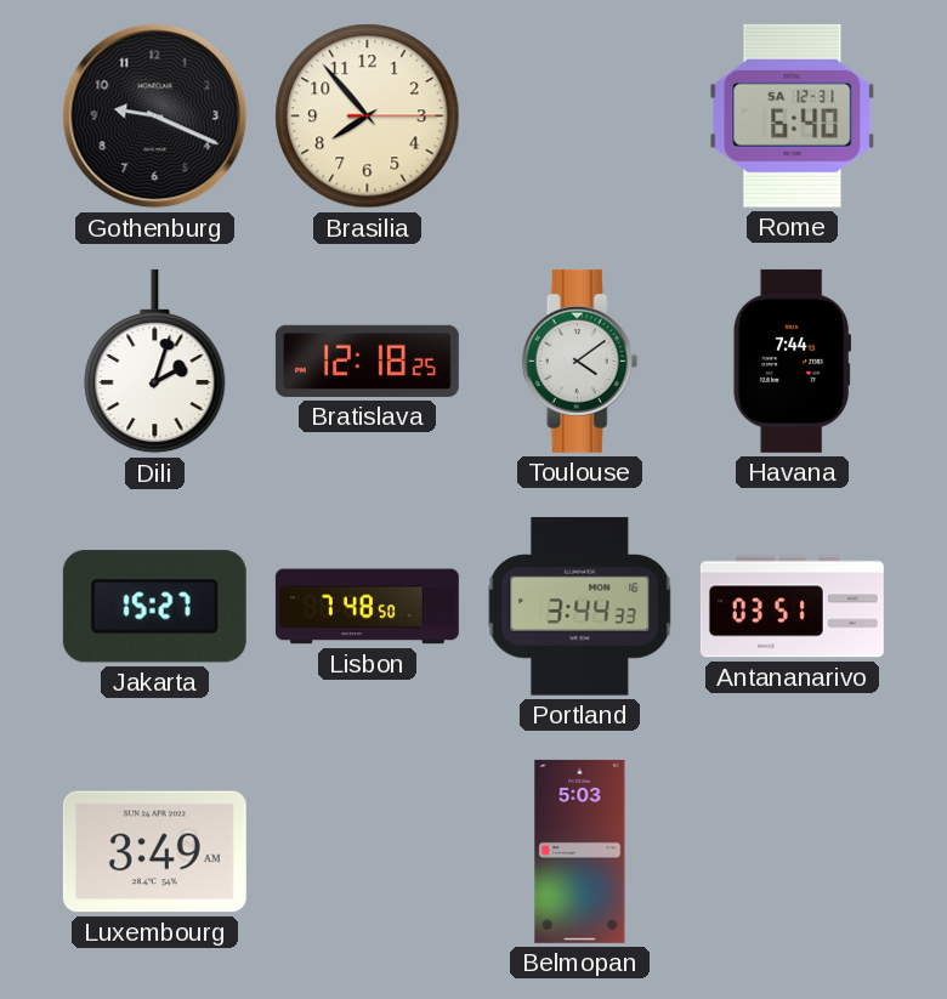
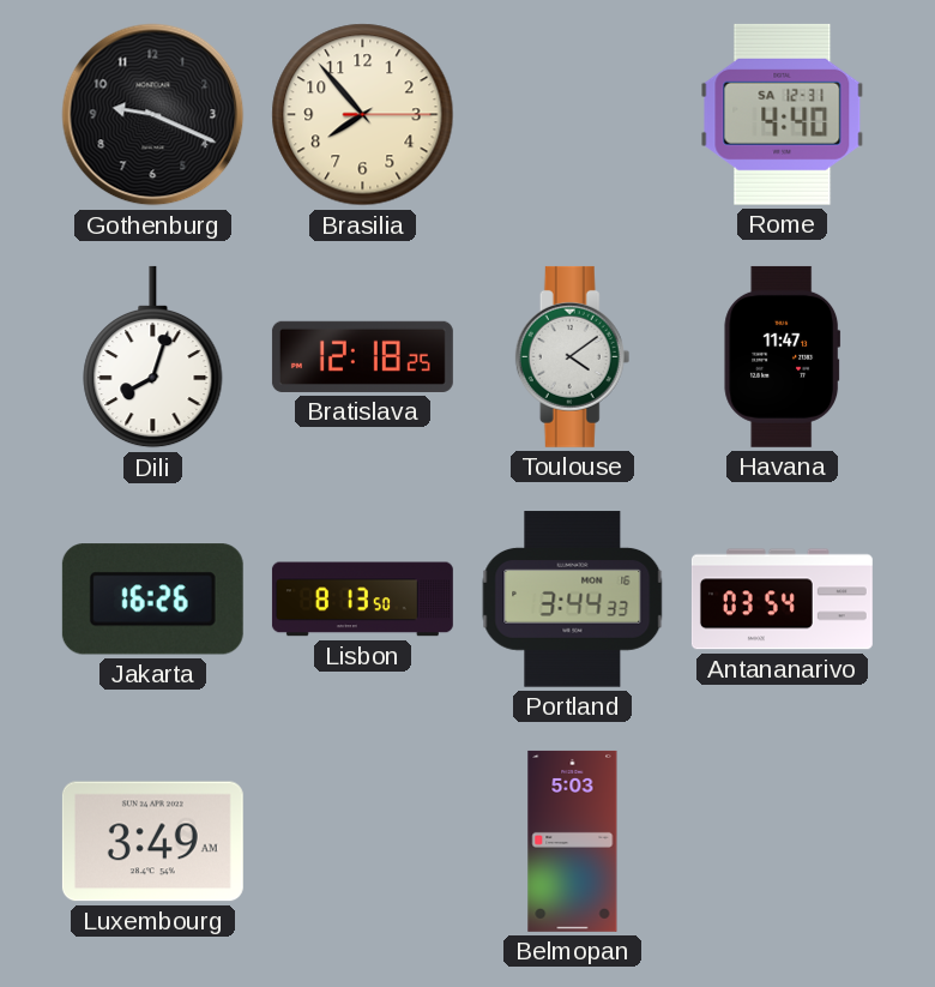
Rome: 6:40 -> 4:40
Dili: 2:03 -> 8:03
Havana: 7:44 -> 11:47
Jakarta: 15:27 -> 16:26
Lisbon: 7:48 -> 8:13
Antananarivo: 03:51 -> 03:54
